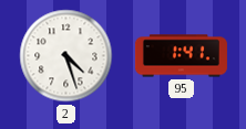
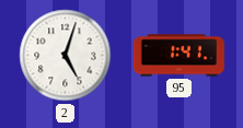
2: 4:27 -> 5:03
